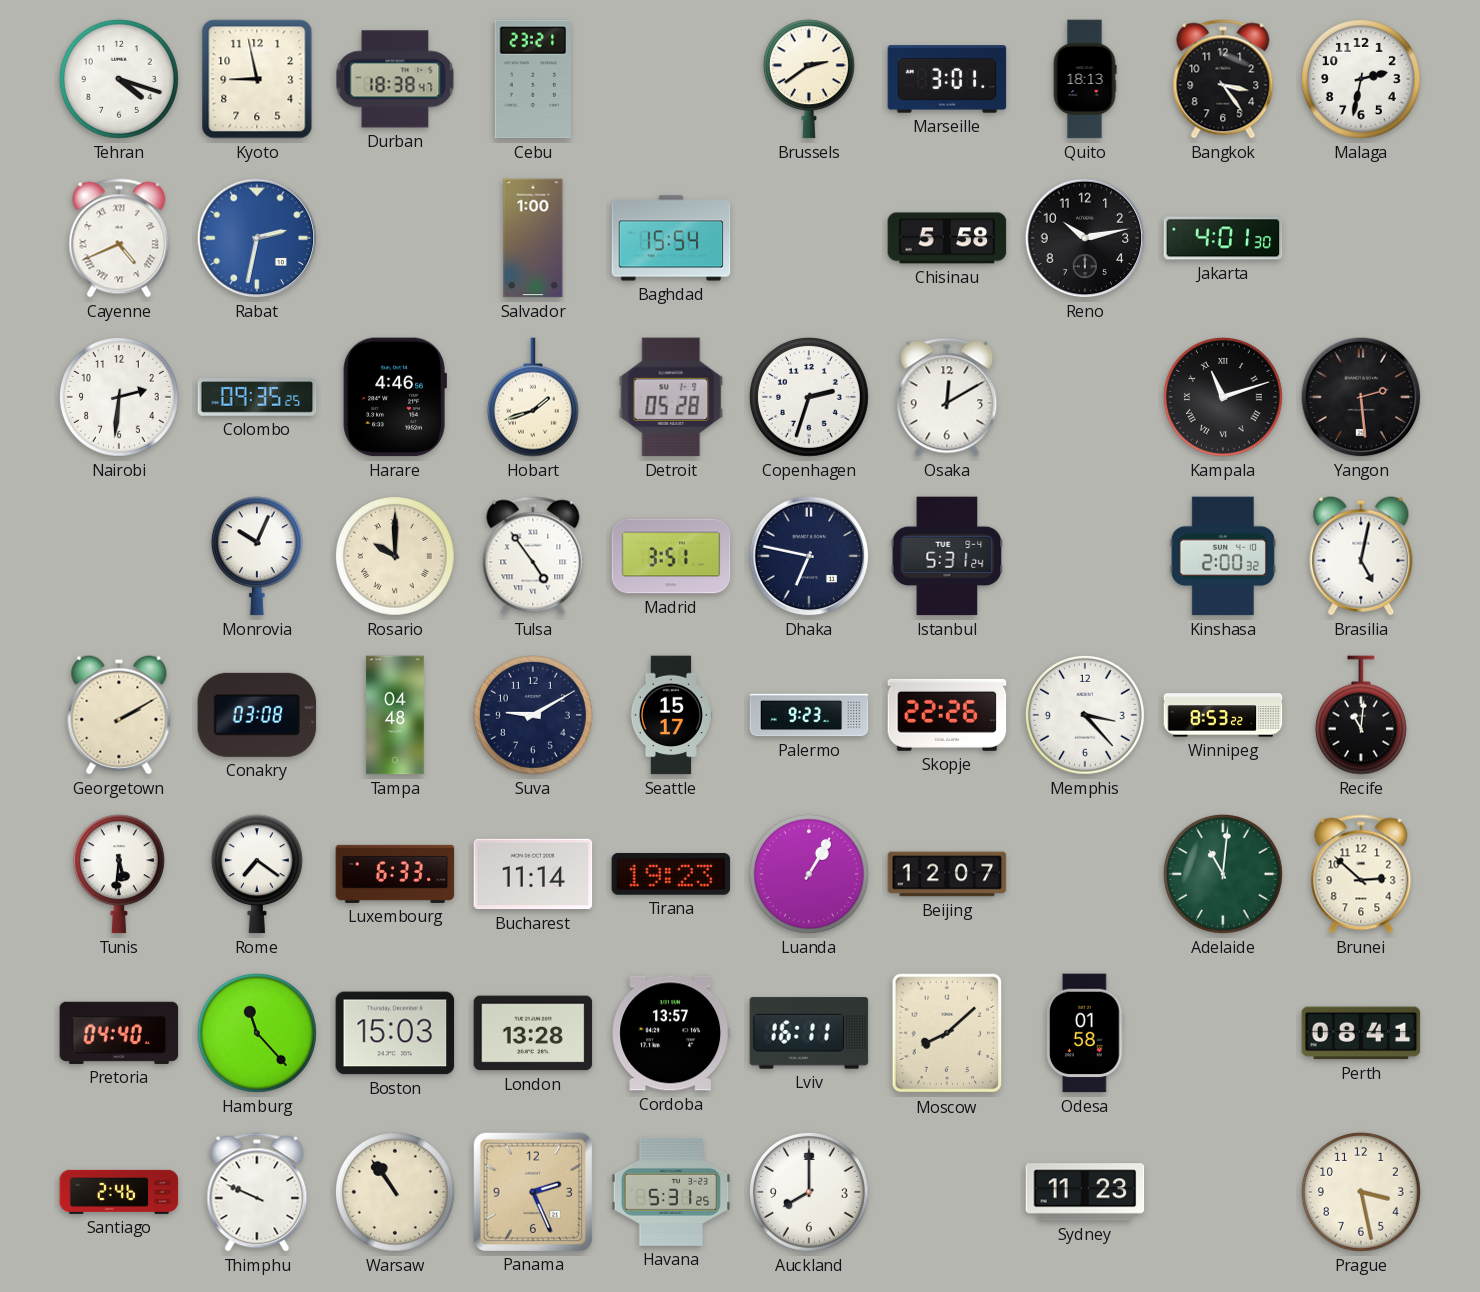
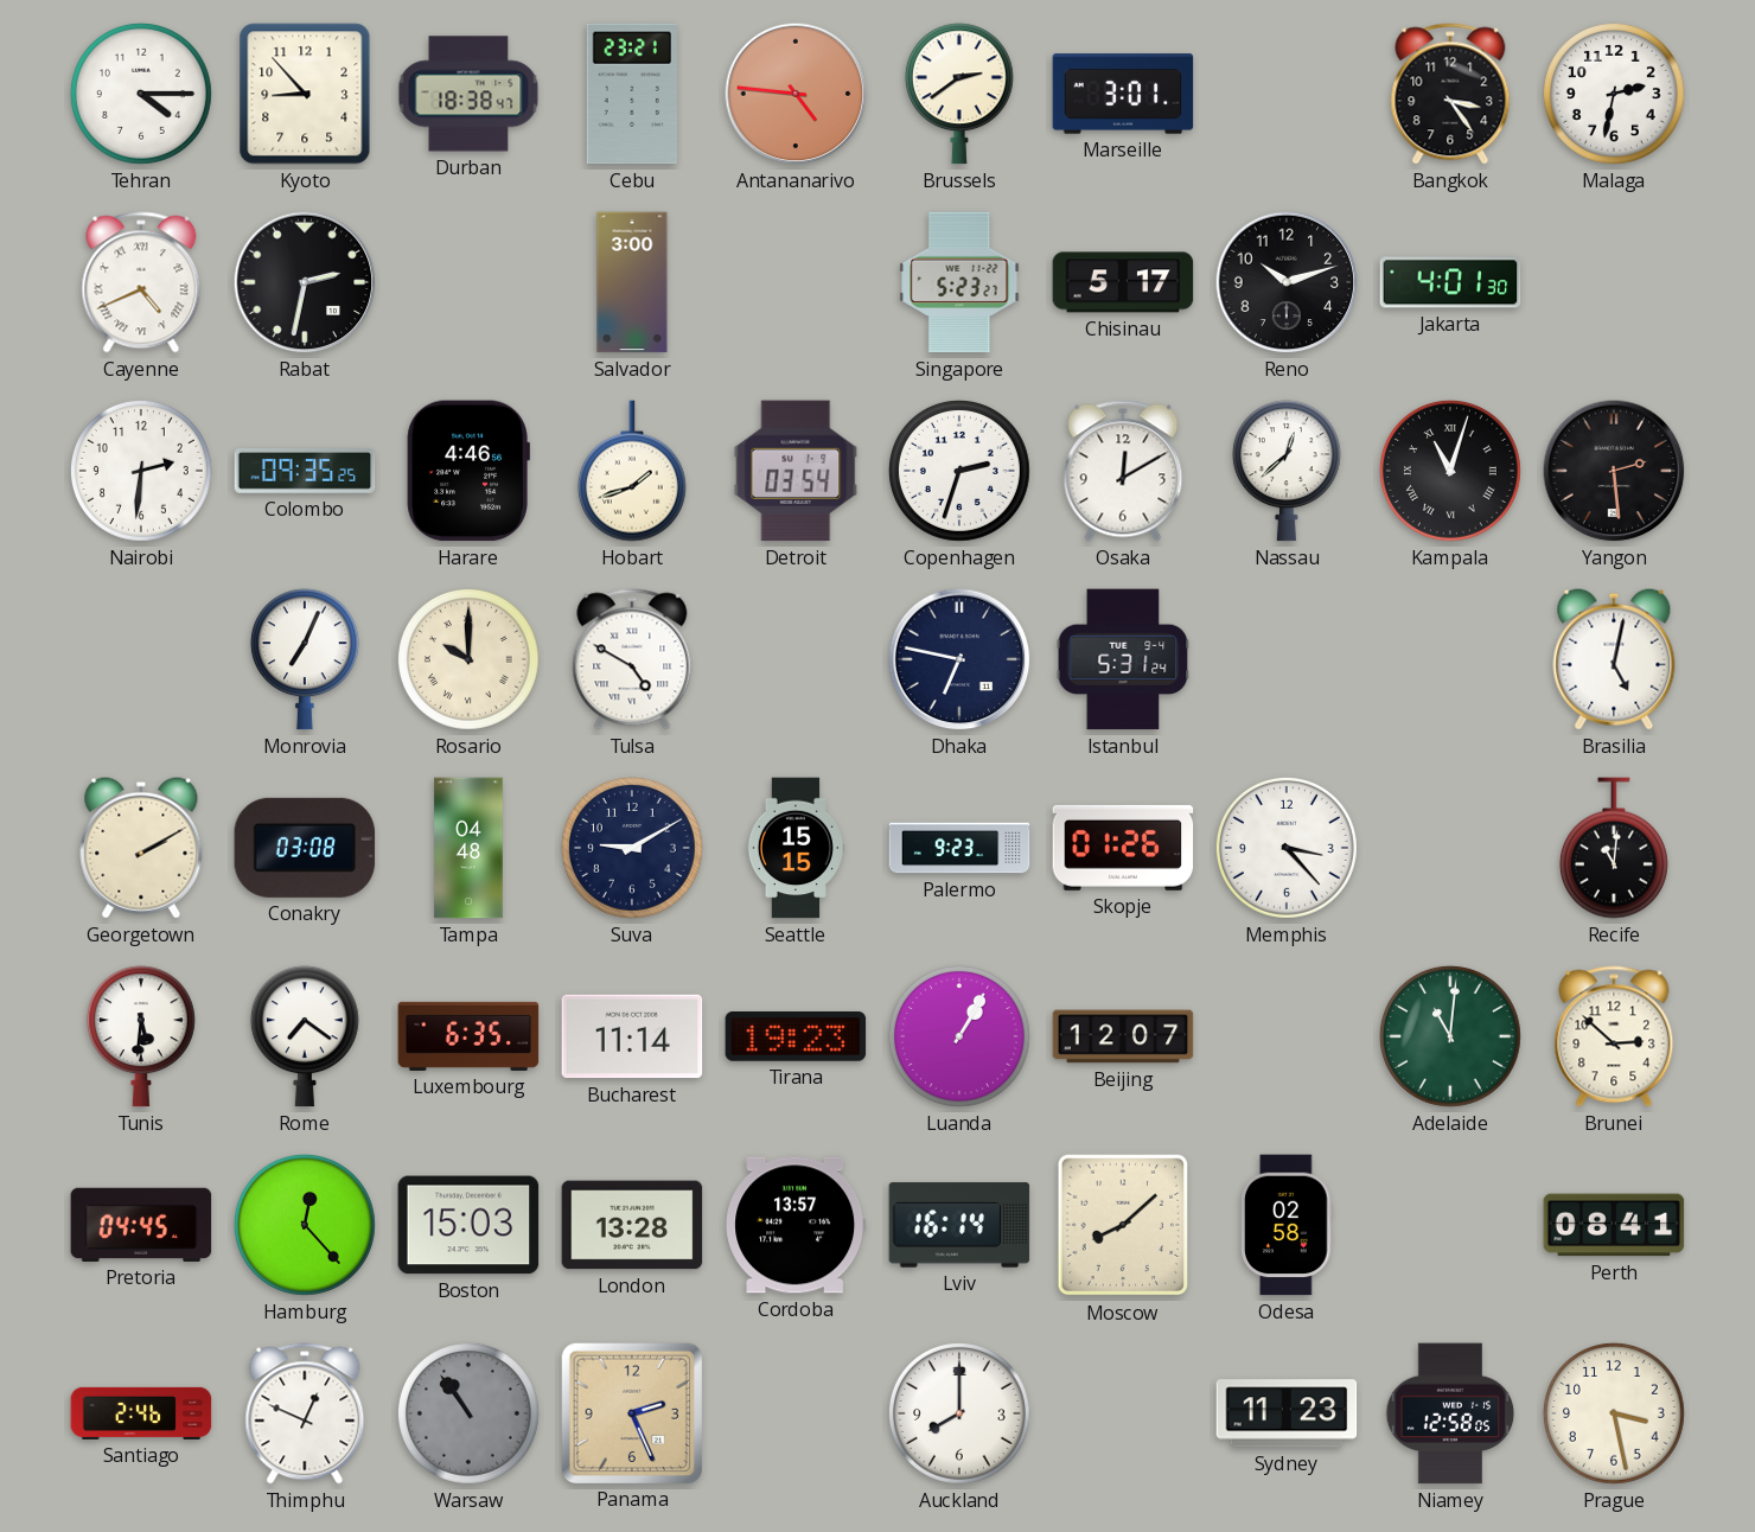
Tehran: 4:18 -> 4:15
Kyoto: 8:58 -> 8:53
Antananarivo: none -> 4:46
Quito: 18:13 -> none
Rabat dial: blue -> black
Salvador: 1:00 -> 3:00
Baghdad: 15:54 -> none
Singapore: none -> 5:23
Chisinau: 5:58 -> 5:17
Reno: 10:13 -> 10:12
Detroit: 05:28 -> 03:54
Nassau: none -> 12:38
Kampala: 11:12 -> 11:03
Monrovia: 10:04 -> 7:04
Tulsa: 4:54 -> 4:50
Madrid: 3:51 -> none
Kinshasa: 2:00 -> none
Seattle: 15:17 -> 15:15
Skopje: 22:26 -> 01:26
Winnipeg: 8:53 -> none
Luxembourg: 6:33 -> 6:35
Pretoria: 04:40 -> 04:45
Hamburg: 11:23 -> 12:23
Lviv: 16:11 -> 16:14
Odesa: 01:58 -> 02:58
Thimphu: 9:49 -> 12:49
Warsaw dial: cream -> grey
Havana: 5:31 -> none
Niamey: none -> 12:58
